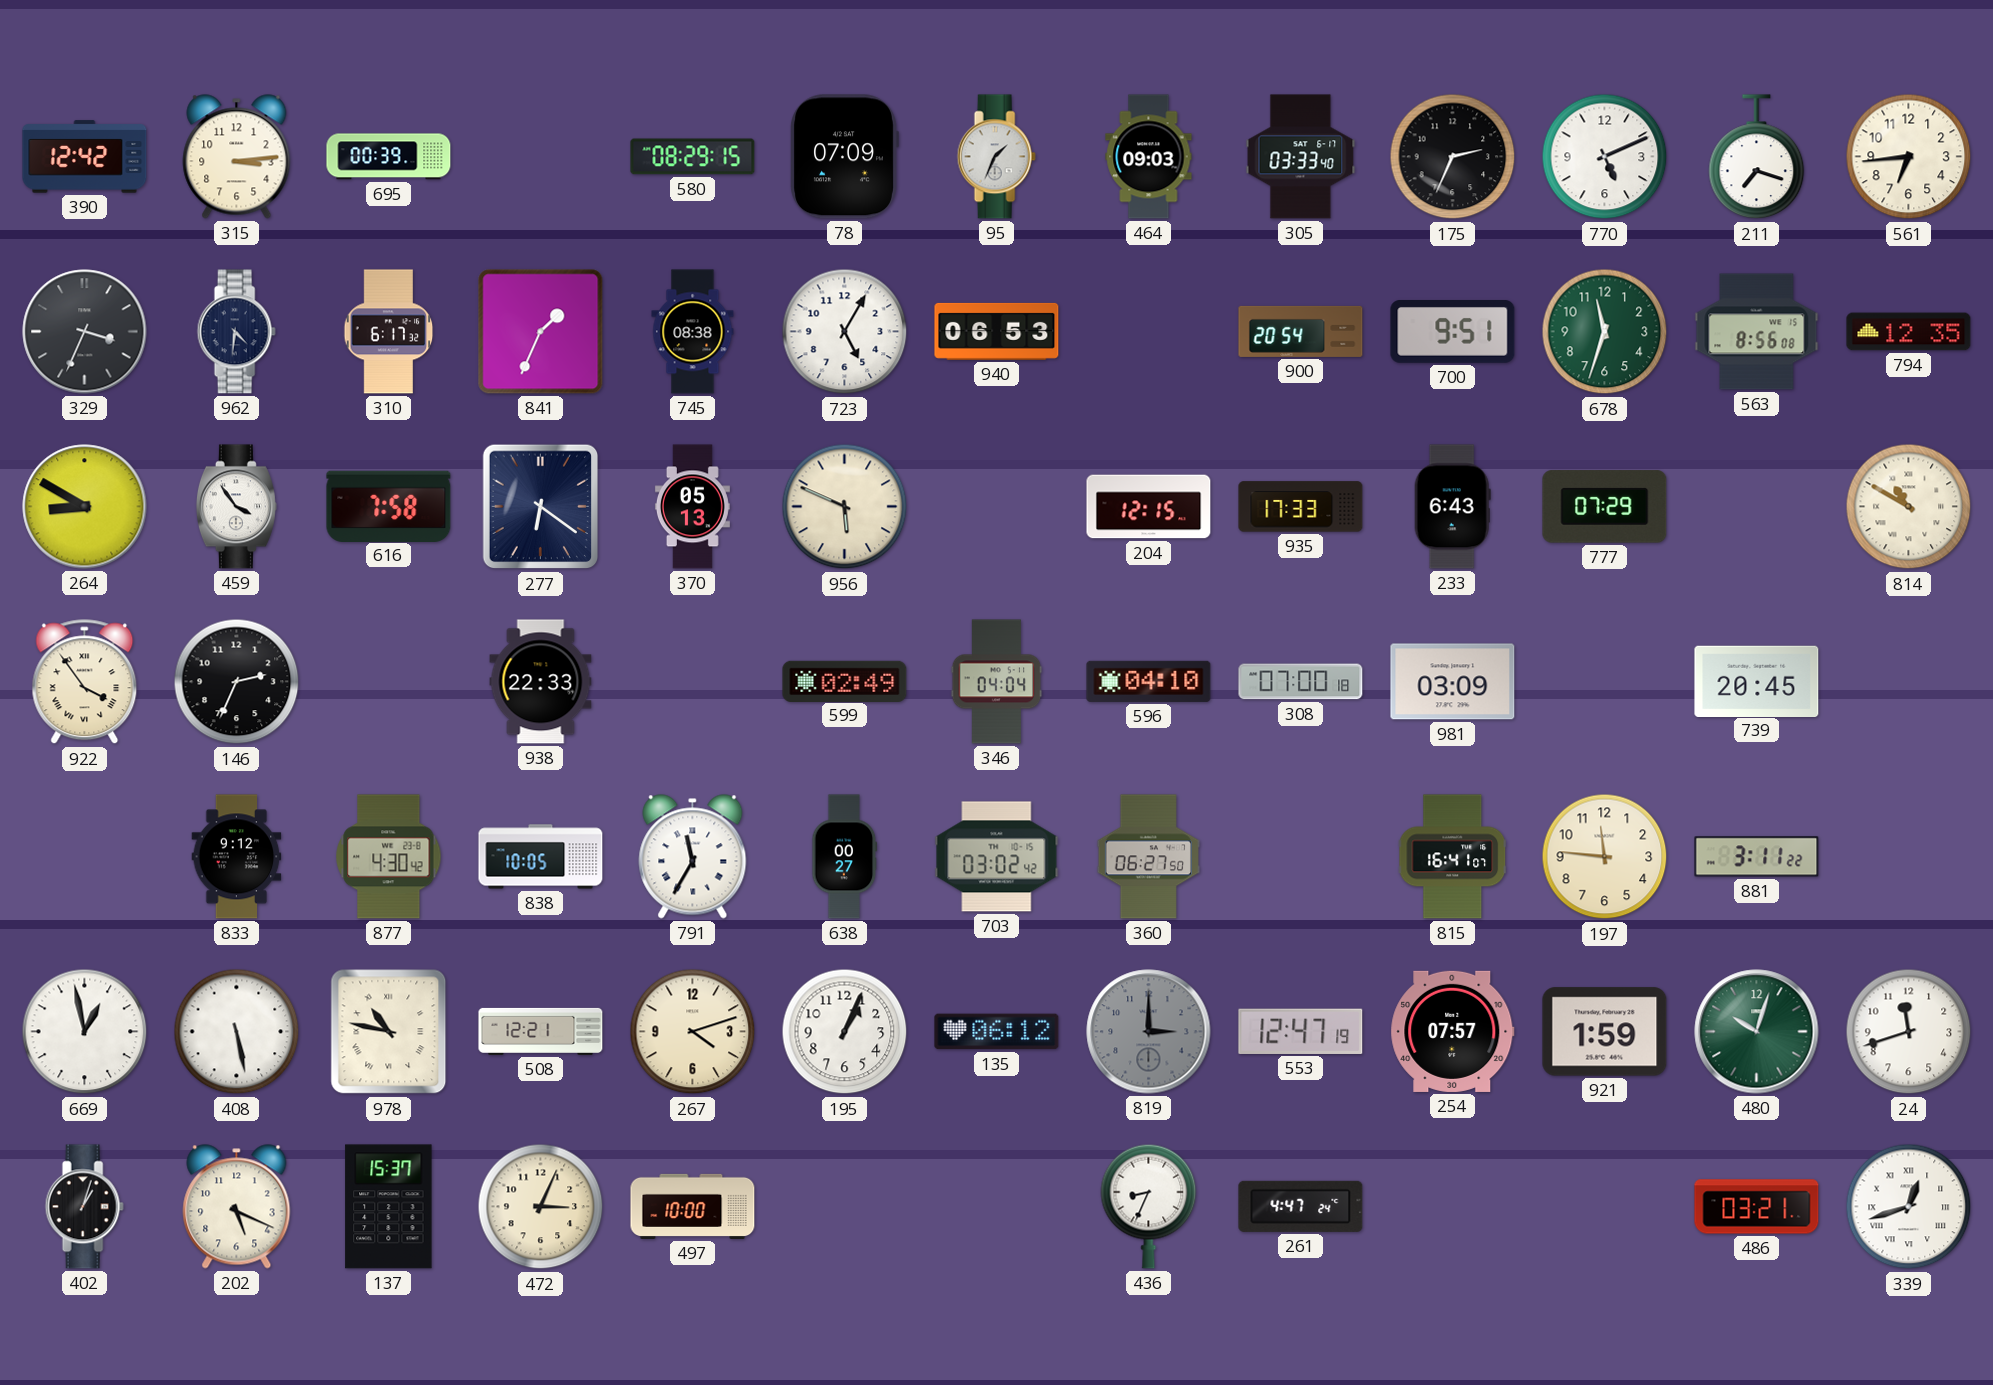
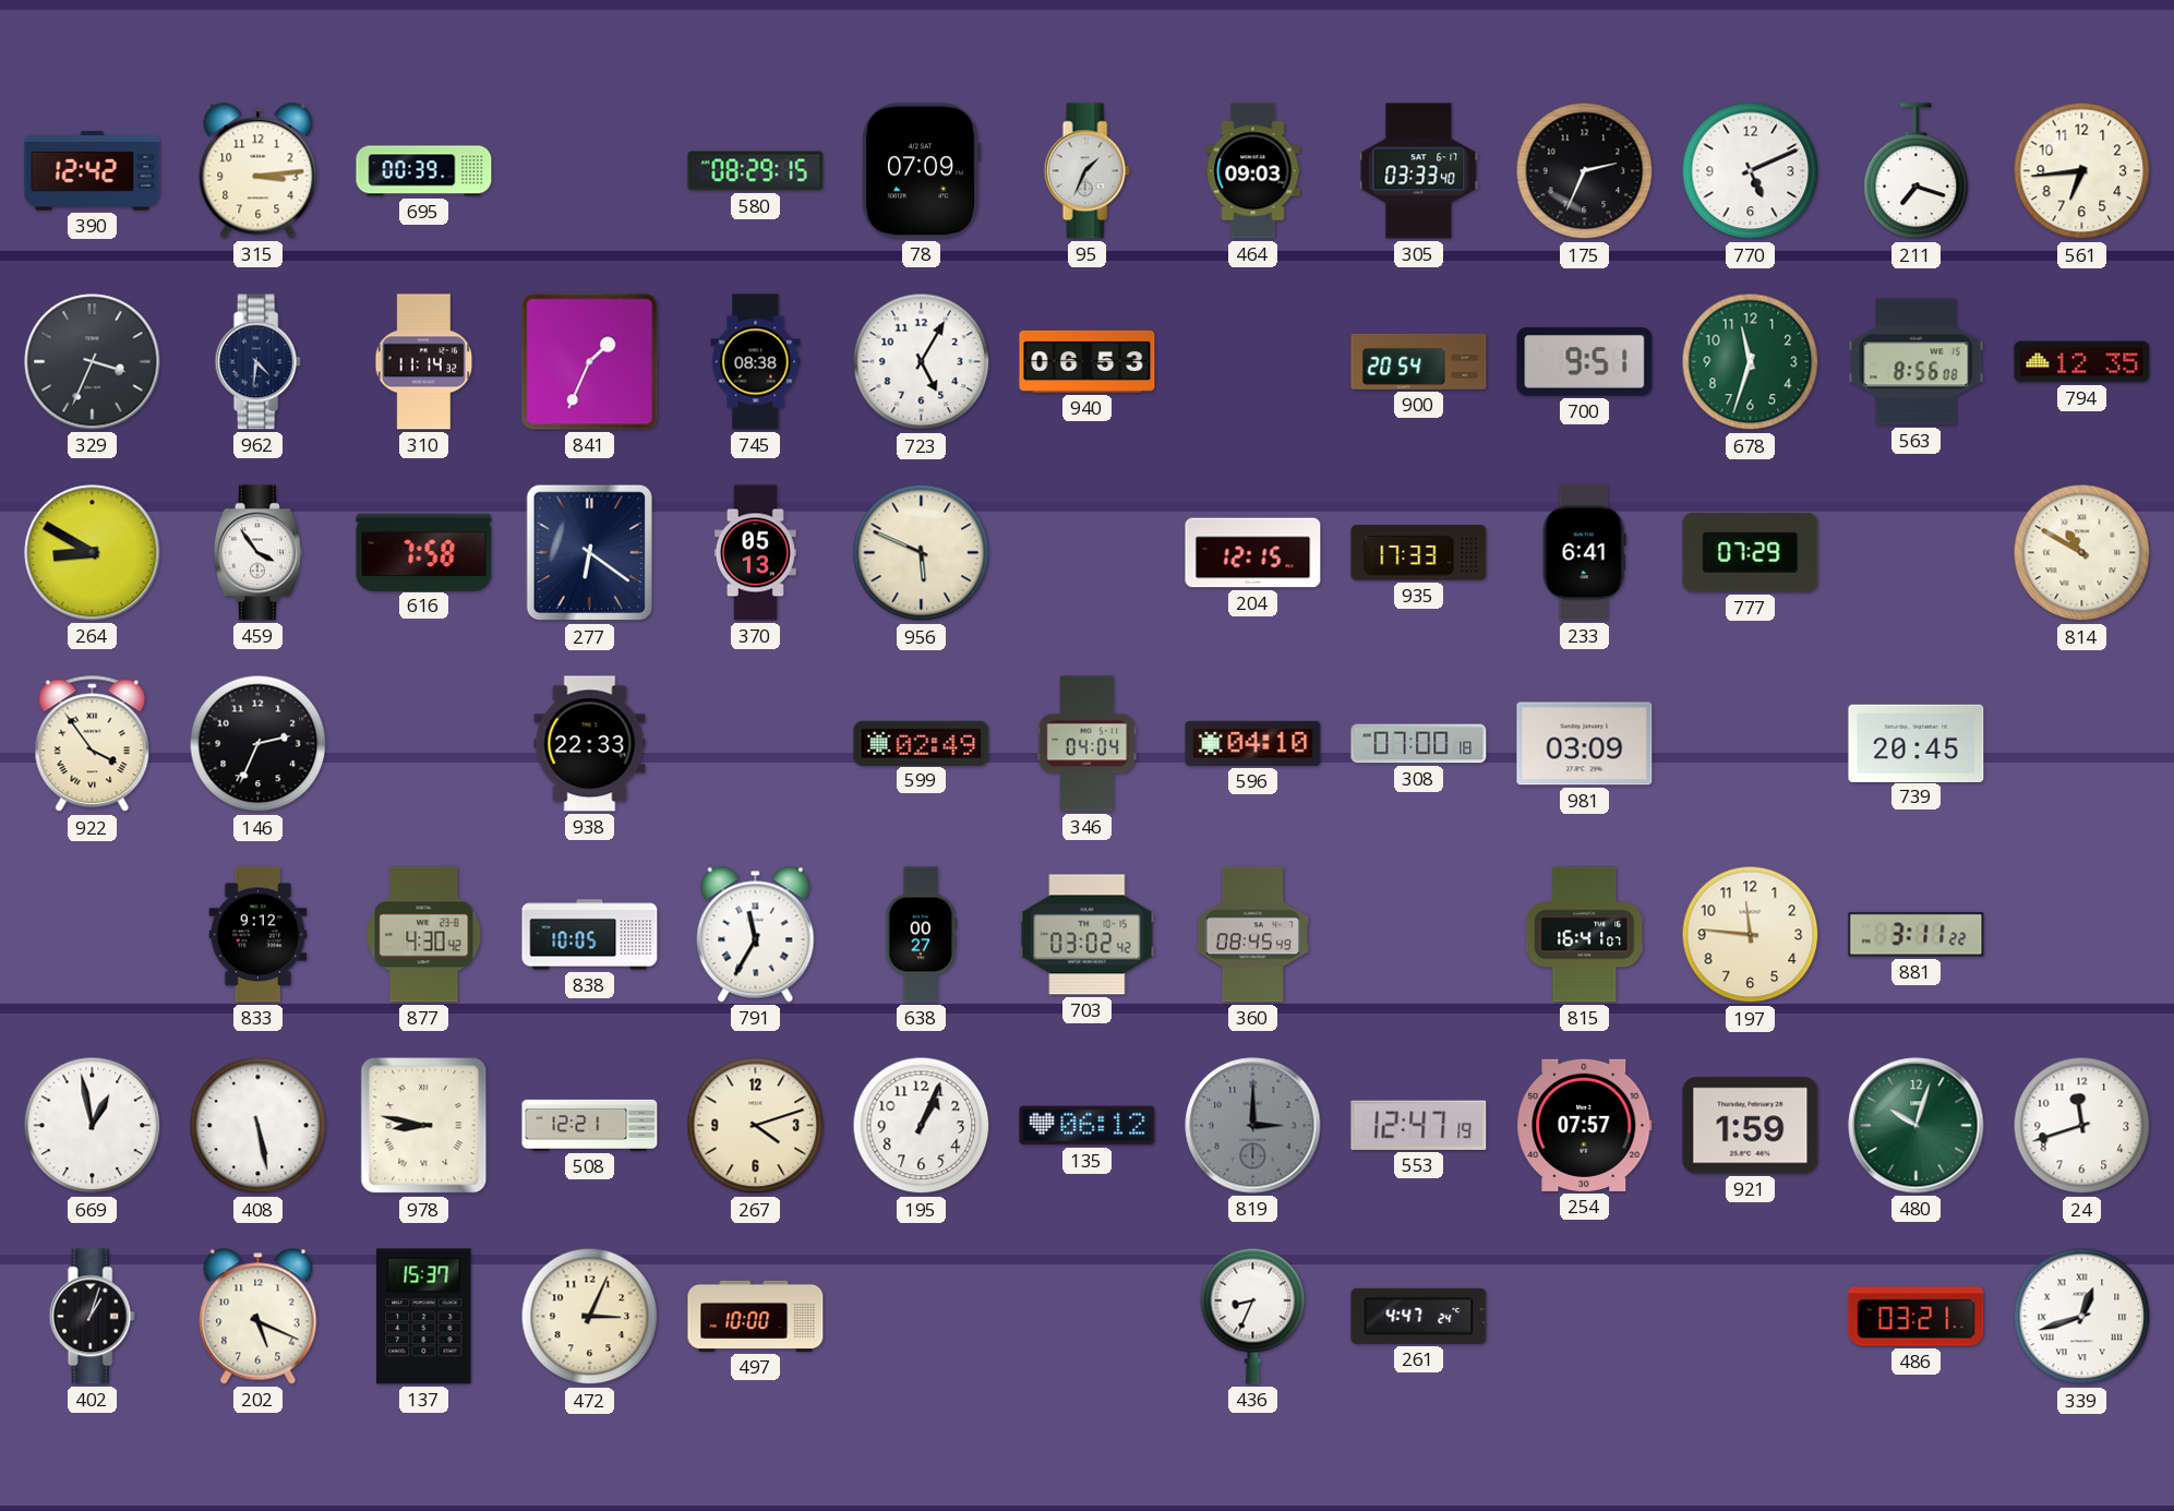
310: 6:17 -> 11:14
233: 6:43 -> 6:41
360: 06:27 -> 08:45
978: 10:47 -> 8:47
